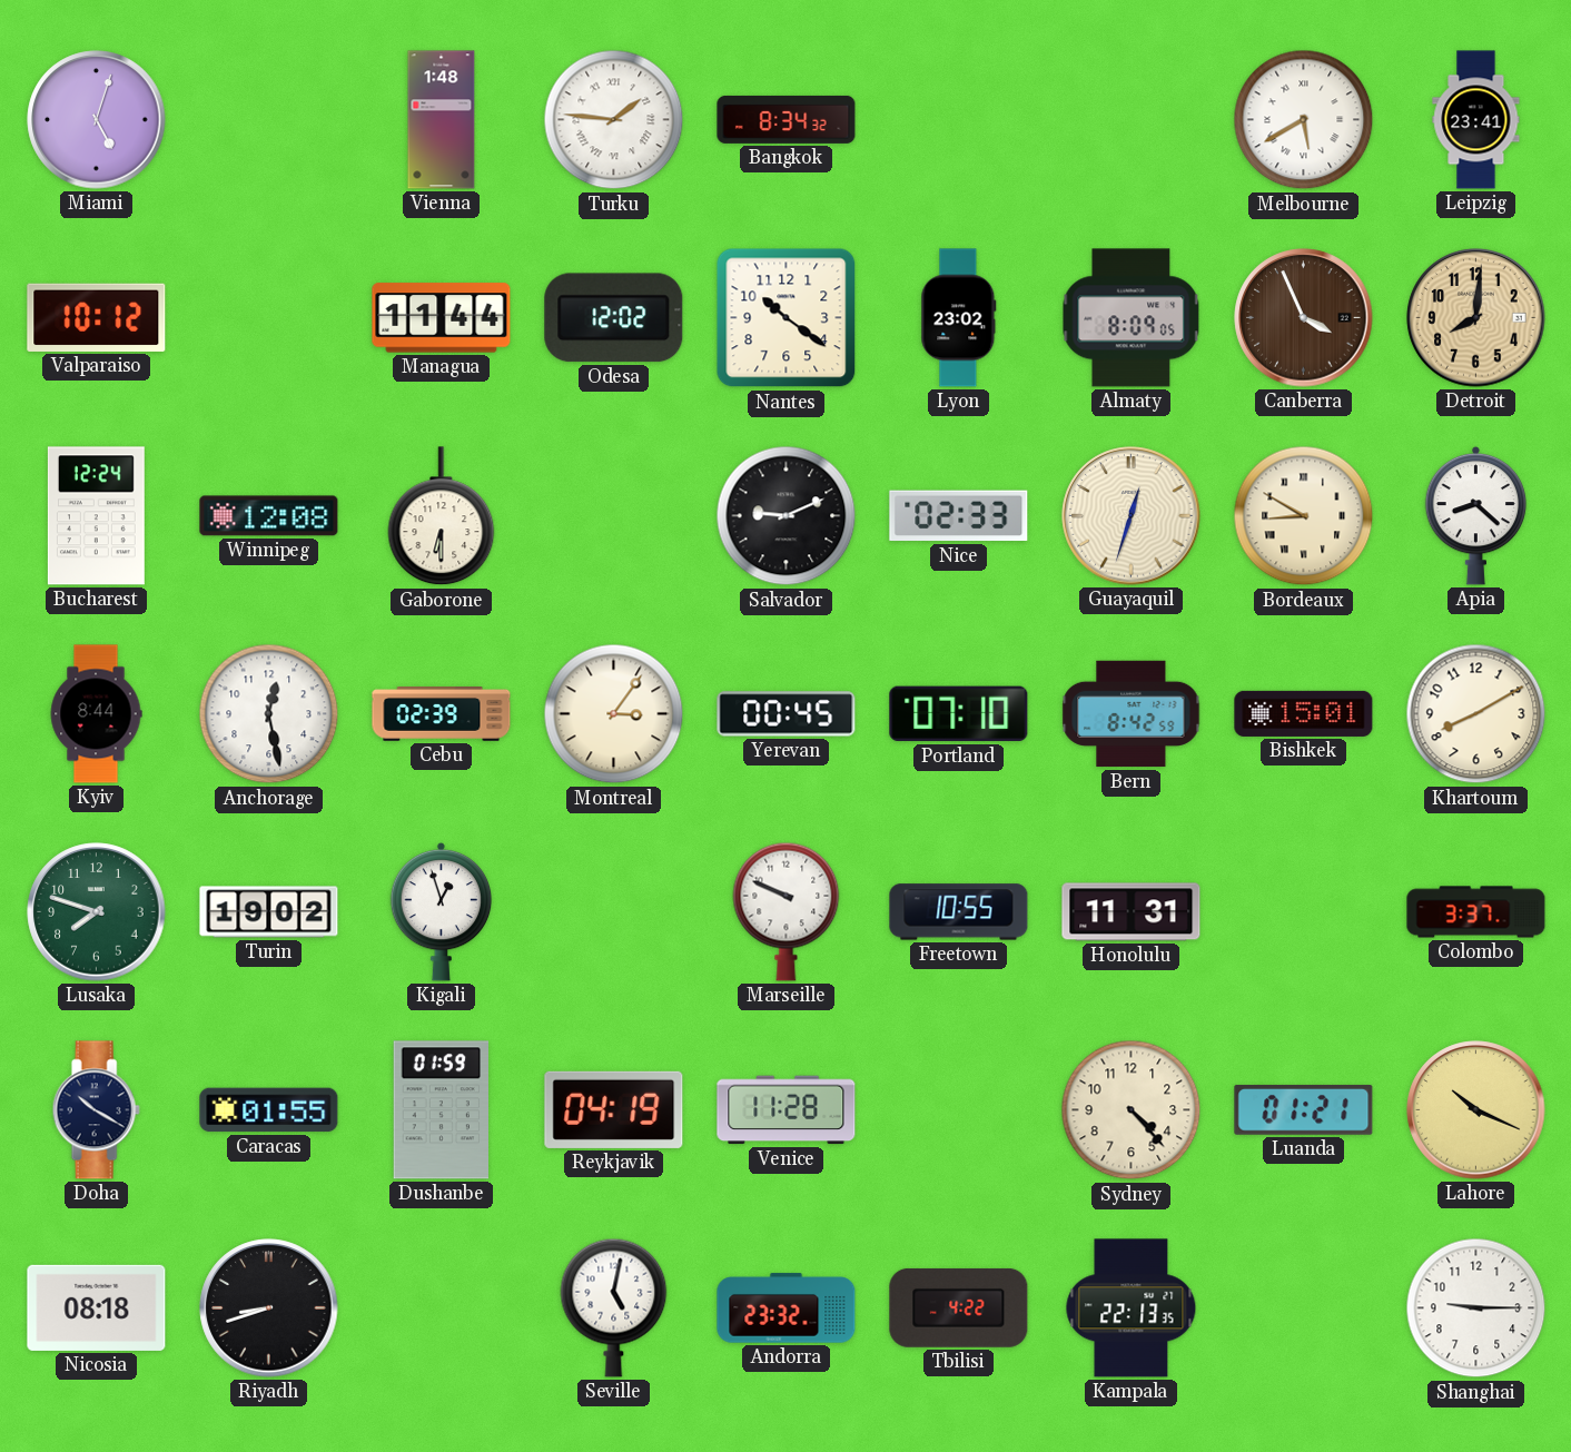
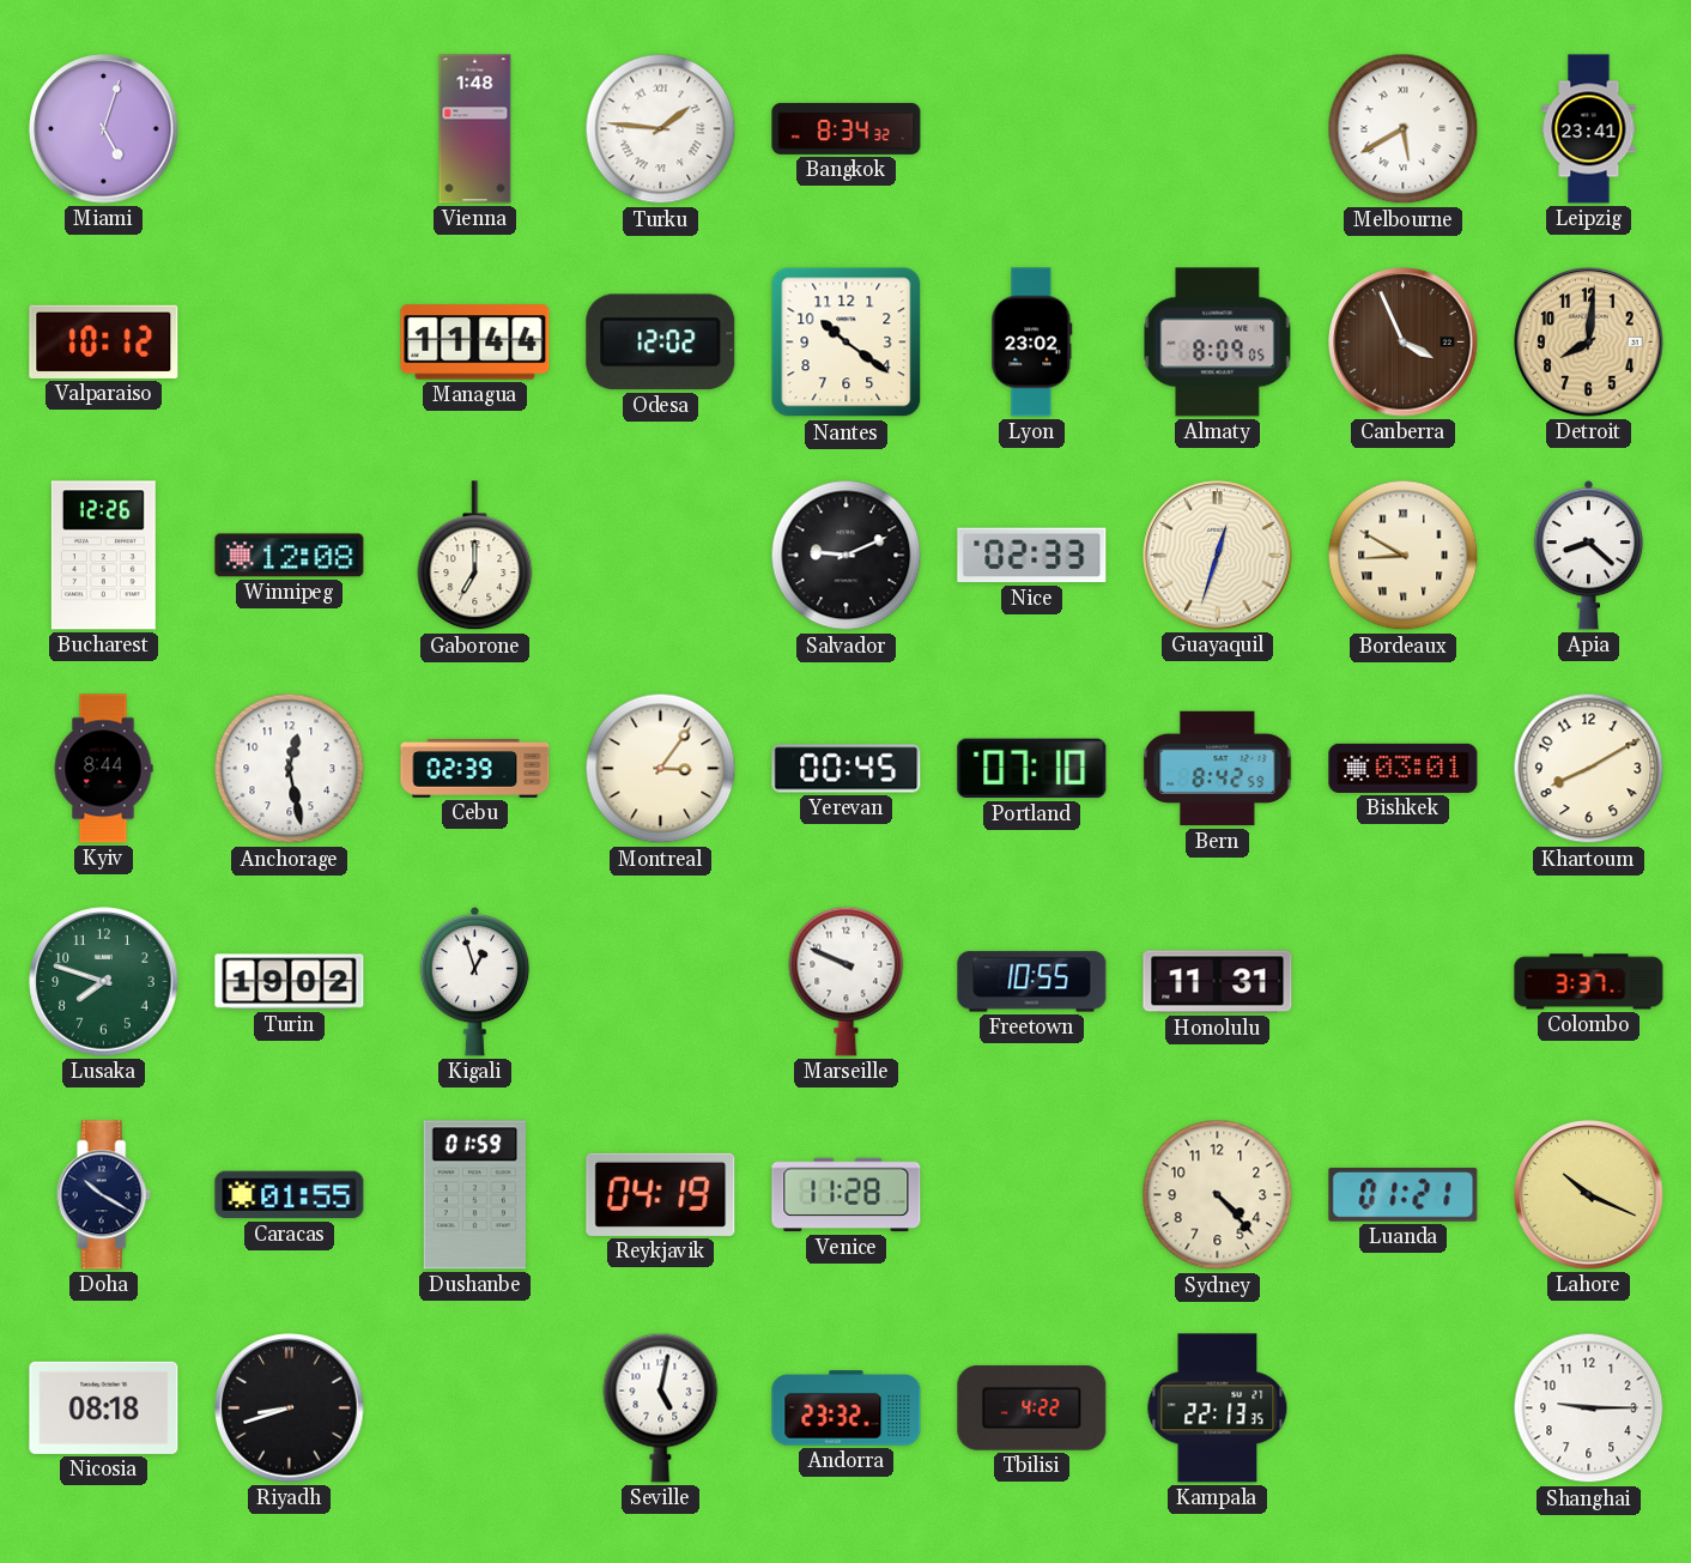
Bucharest: 12:24 -> 12:26
Gaborone: 6:30 -> 7:00
Bishkek: 15:01 -> 03:01
